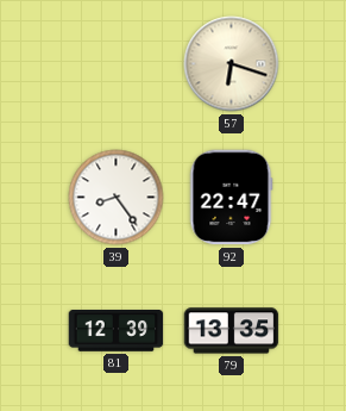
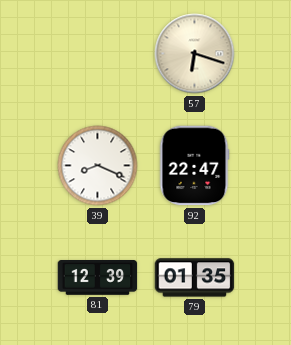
39: 8:24 -> 8:19
79: 13:35 -> 01:35
